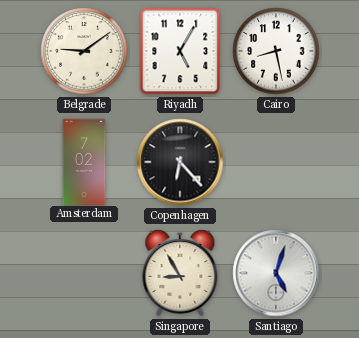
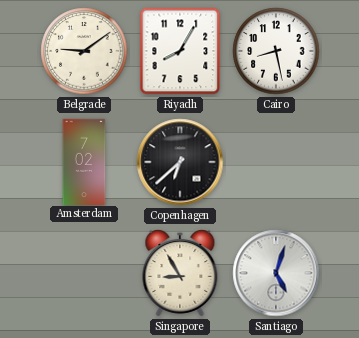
Riyadh: 5:05 -> 8:05
Copenhagen: 6:23 -> 6:38
